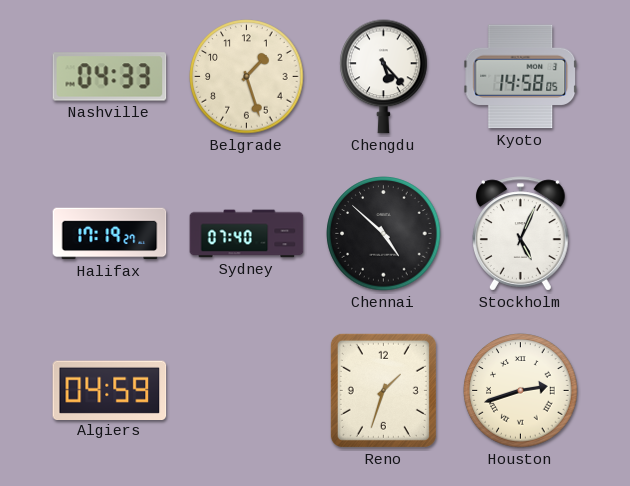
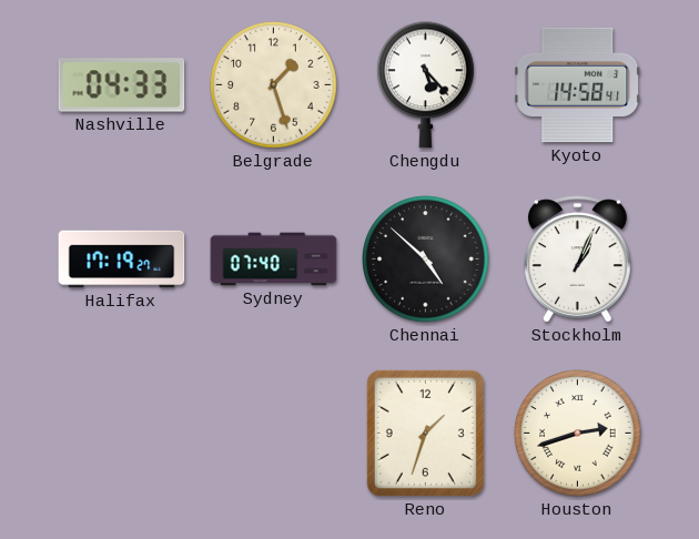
Kyoto: 14:58:05 -> 14:58:41
Stockholm: 5:04 -> 1:04
Algiers: 04:59 -> none
